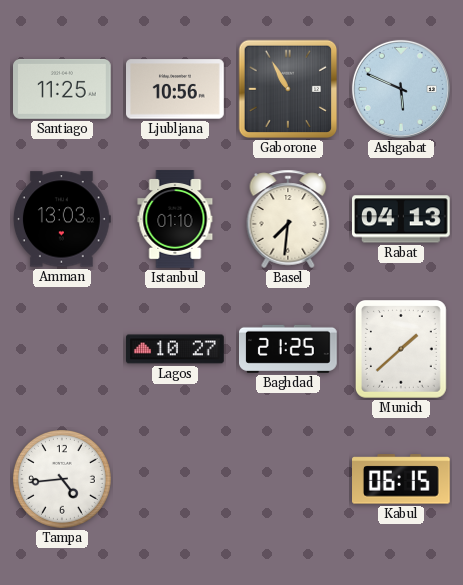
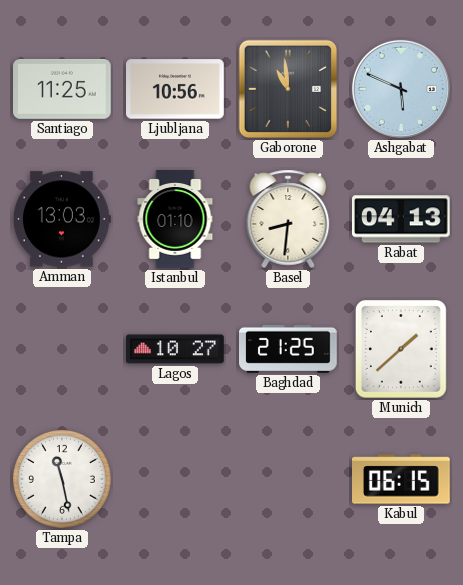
Gaborone: 10:55 -> 10:59
Basel: 7:31 -> 8:31
Tampa: 4:44 -> 11:28
